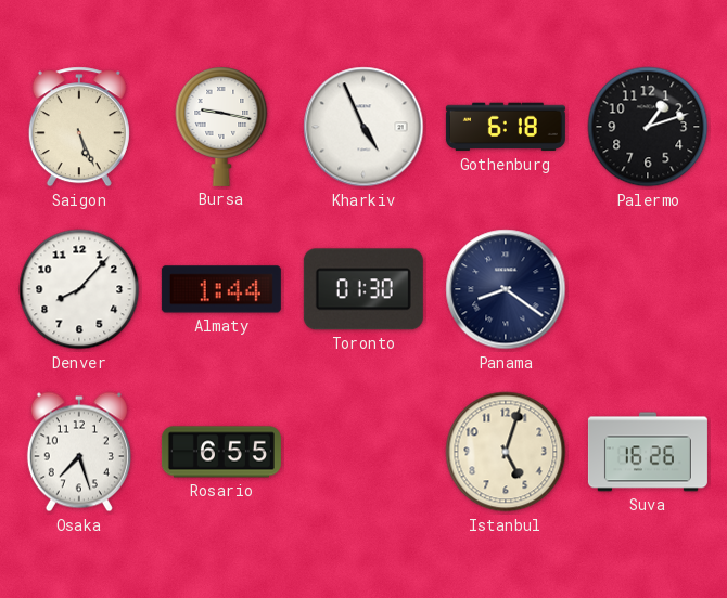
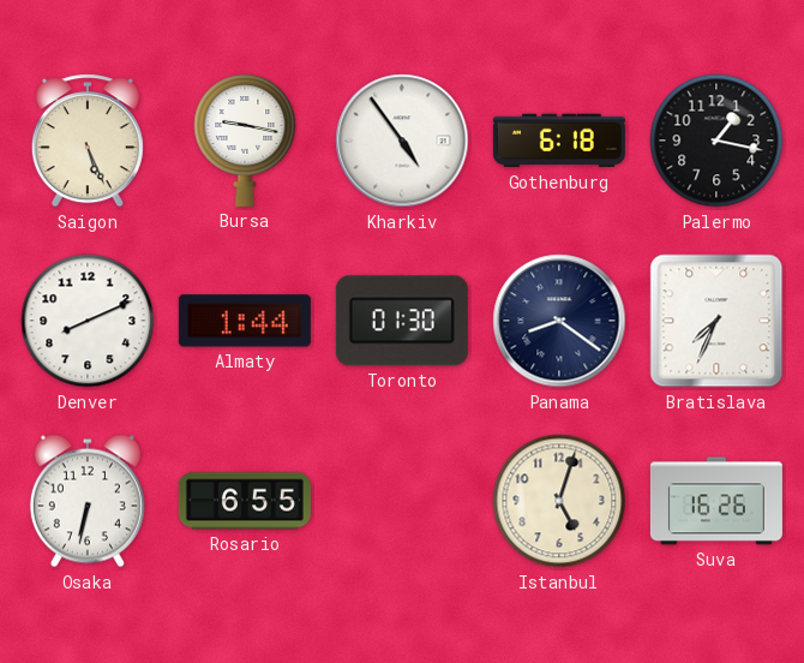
Kharkiv: 4:56 -> 4:54
Palermo: 1:12 -> 1:17
Denver: 8:07 -> 8:11
Bratislava: none -> 7:34
Osaka: 7:27 -> 6:32
